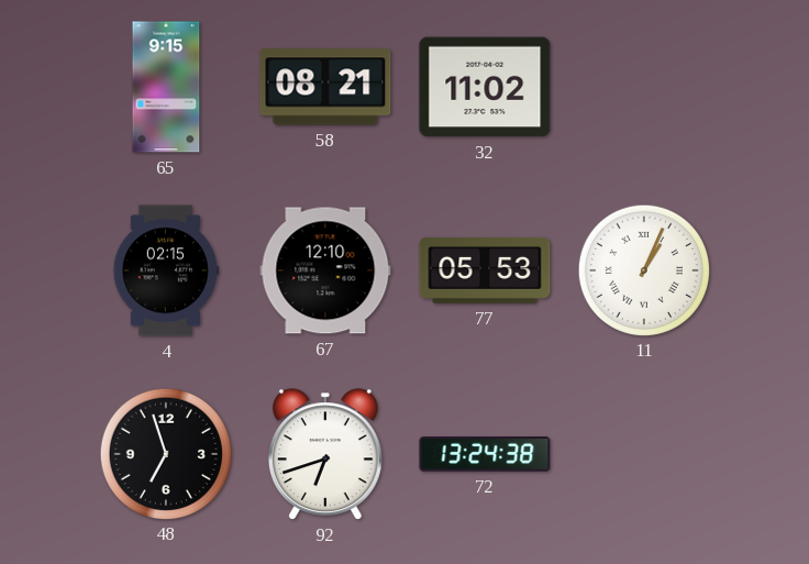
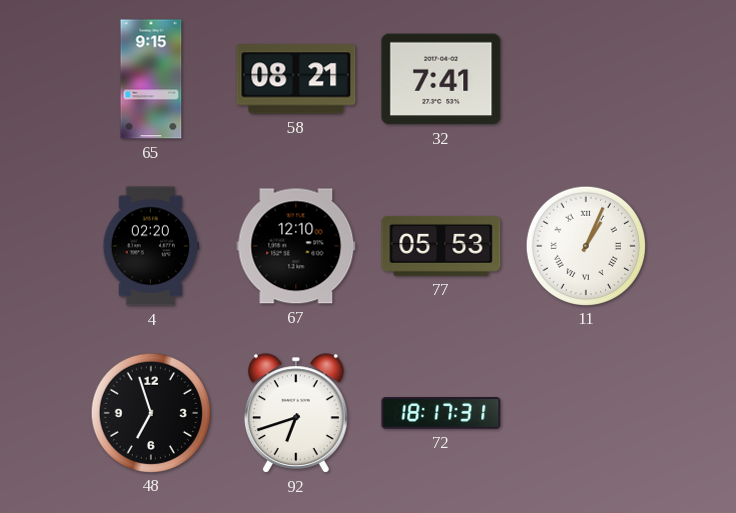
32: 11:02 -> 7:41
4: 02:15 -> 02:20
72: 13:24 -> 18:17
